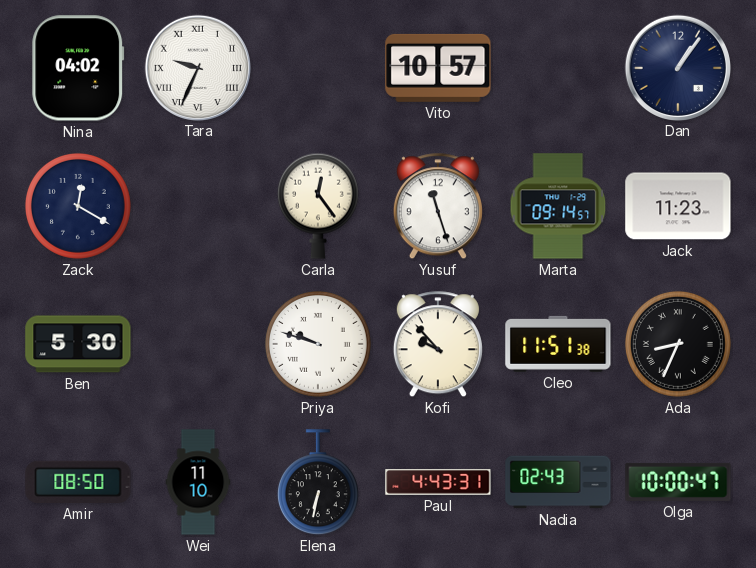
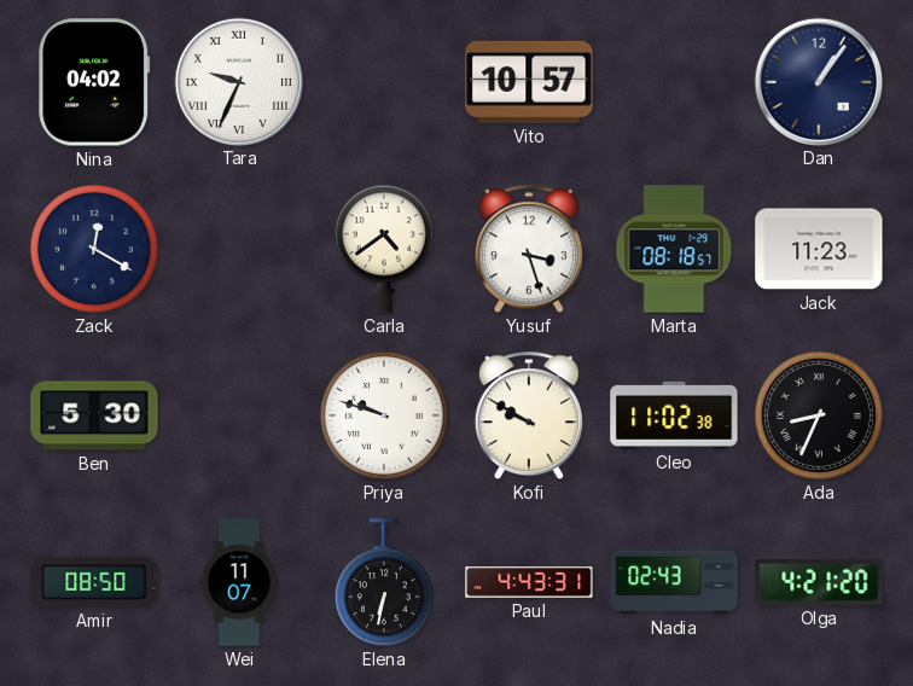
Carla: 12:24 -> 4:39
Yusuf: 11:27 -> 3:27
Marta: 09:14 -> 08:18
Kofi: 9:53 -> 9:50
Cleo: 11:51 -> 11:02
Wei: 11:10 -> 11:07
Olga: 10:00 -> 4:21
